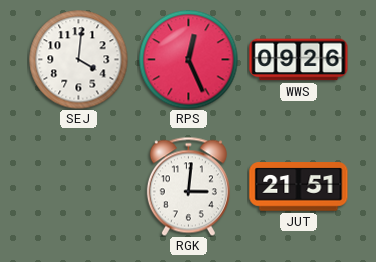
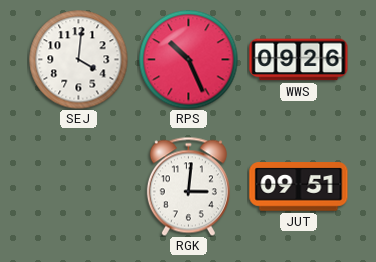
RPS: 12:26 -> 10:26
JUT: 21:51 -> 09:51
